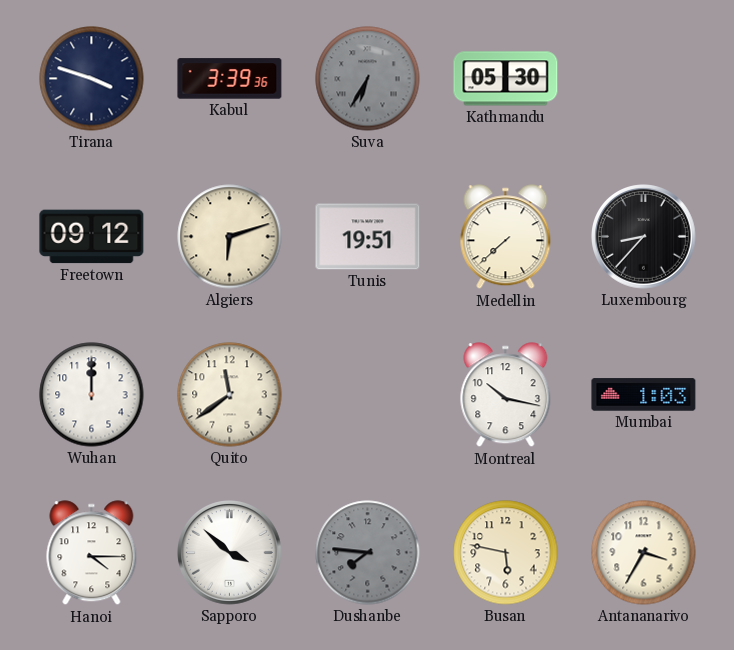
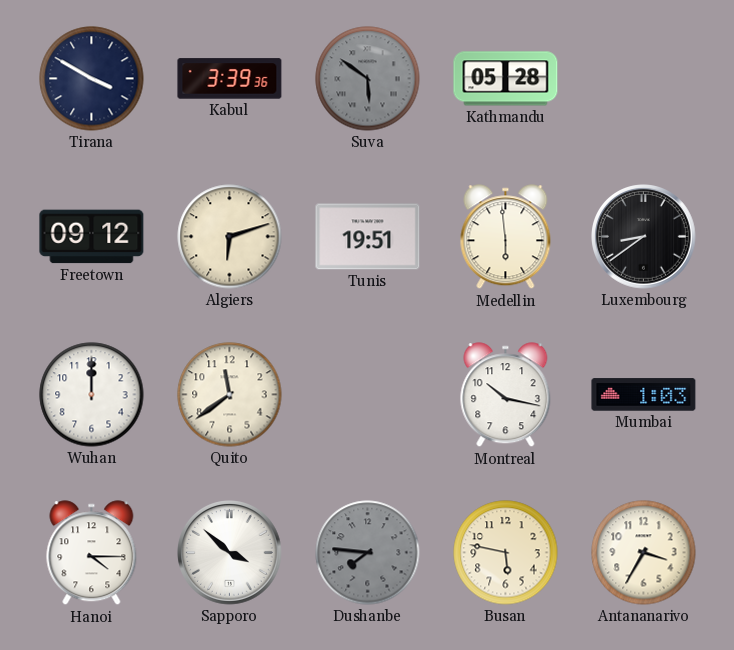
Tirana: 3:48 -> 3:50
Suva: 6:35 -> 5:51
Kathmandu: 05:30 -> 05:28
Medellin: 7:38 -> 5:59
Luxembourg: 8:37 -> 8:39
